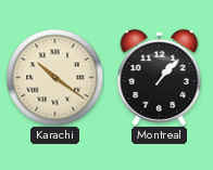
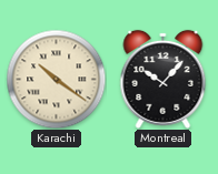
Montreal: 1:07 -> 10:07
